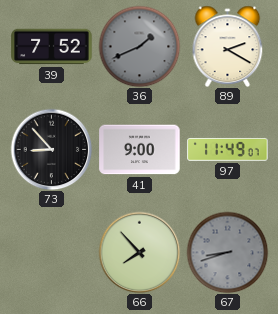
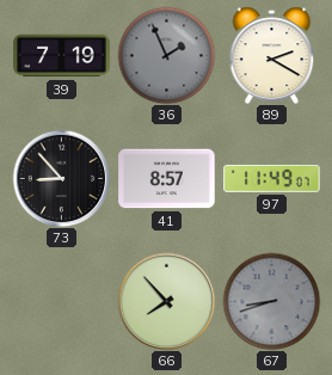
39: 7:52 -> 7:19
36: 1:41 -> 1:56
41: 9:00 -> 8:57
